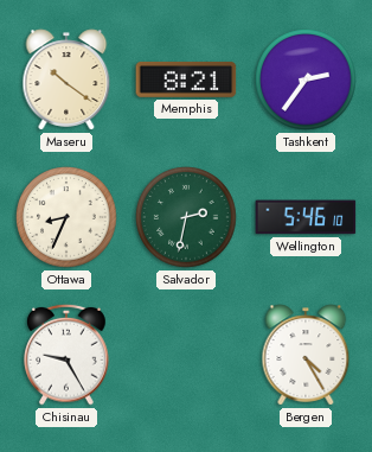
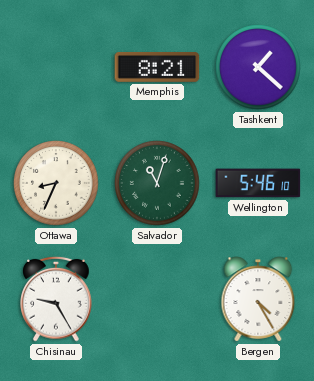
Maseru: 10:21 -> none
Tashkent: 2:36 -> 1:22
Salvador: 2:32 -> 11:03
